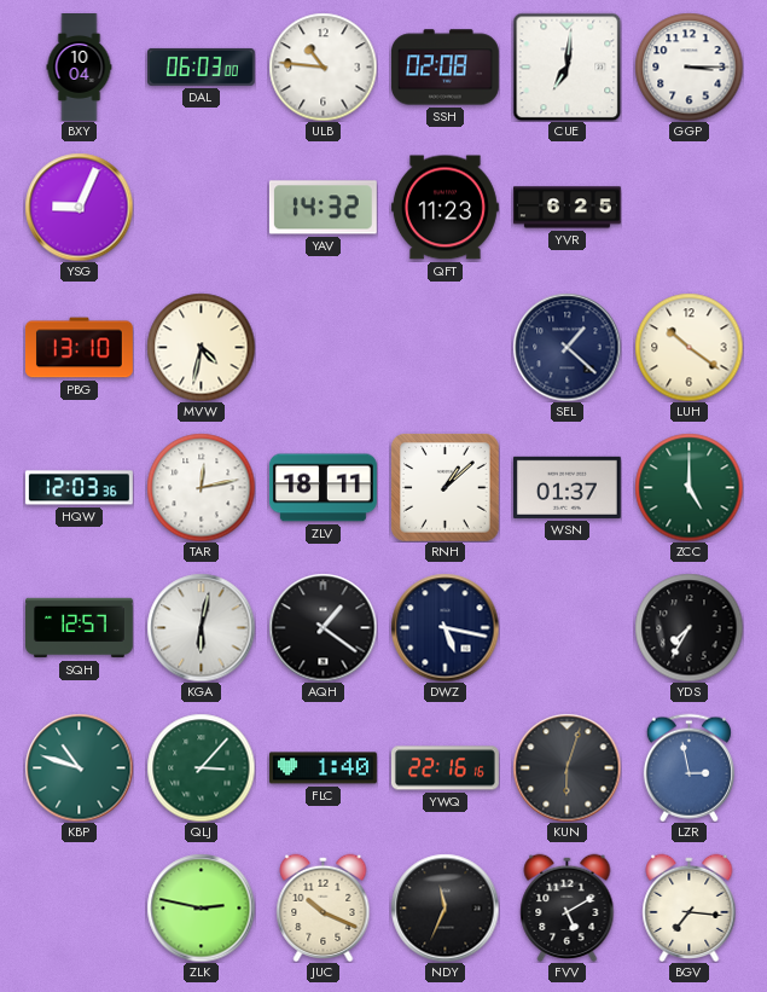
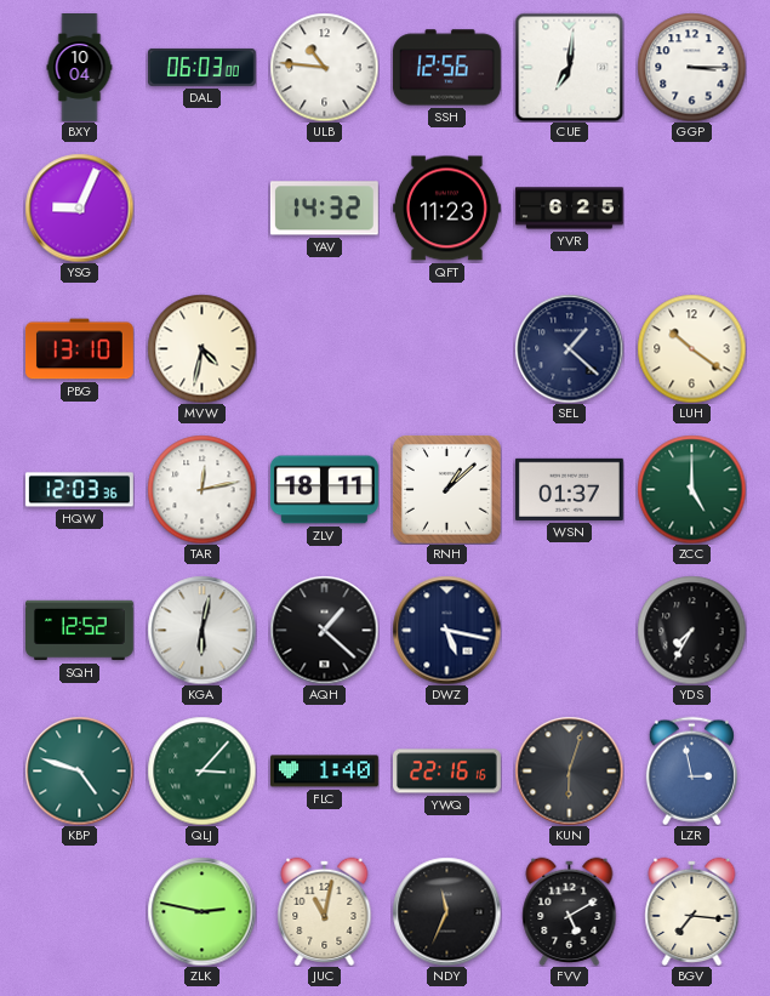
SSH: 02:08 -> 12:56
SQH: 12:57 -> 12:52
AQH: 1:21 -> 1:22
KBP: 10:48 -> 4:48
JUC: 10:19 -> 11:02
